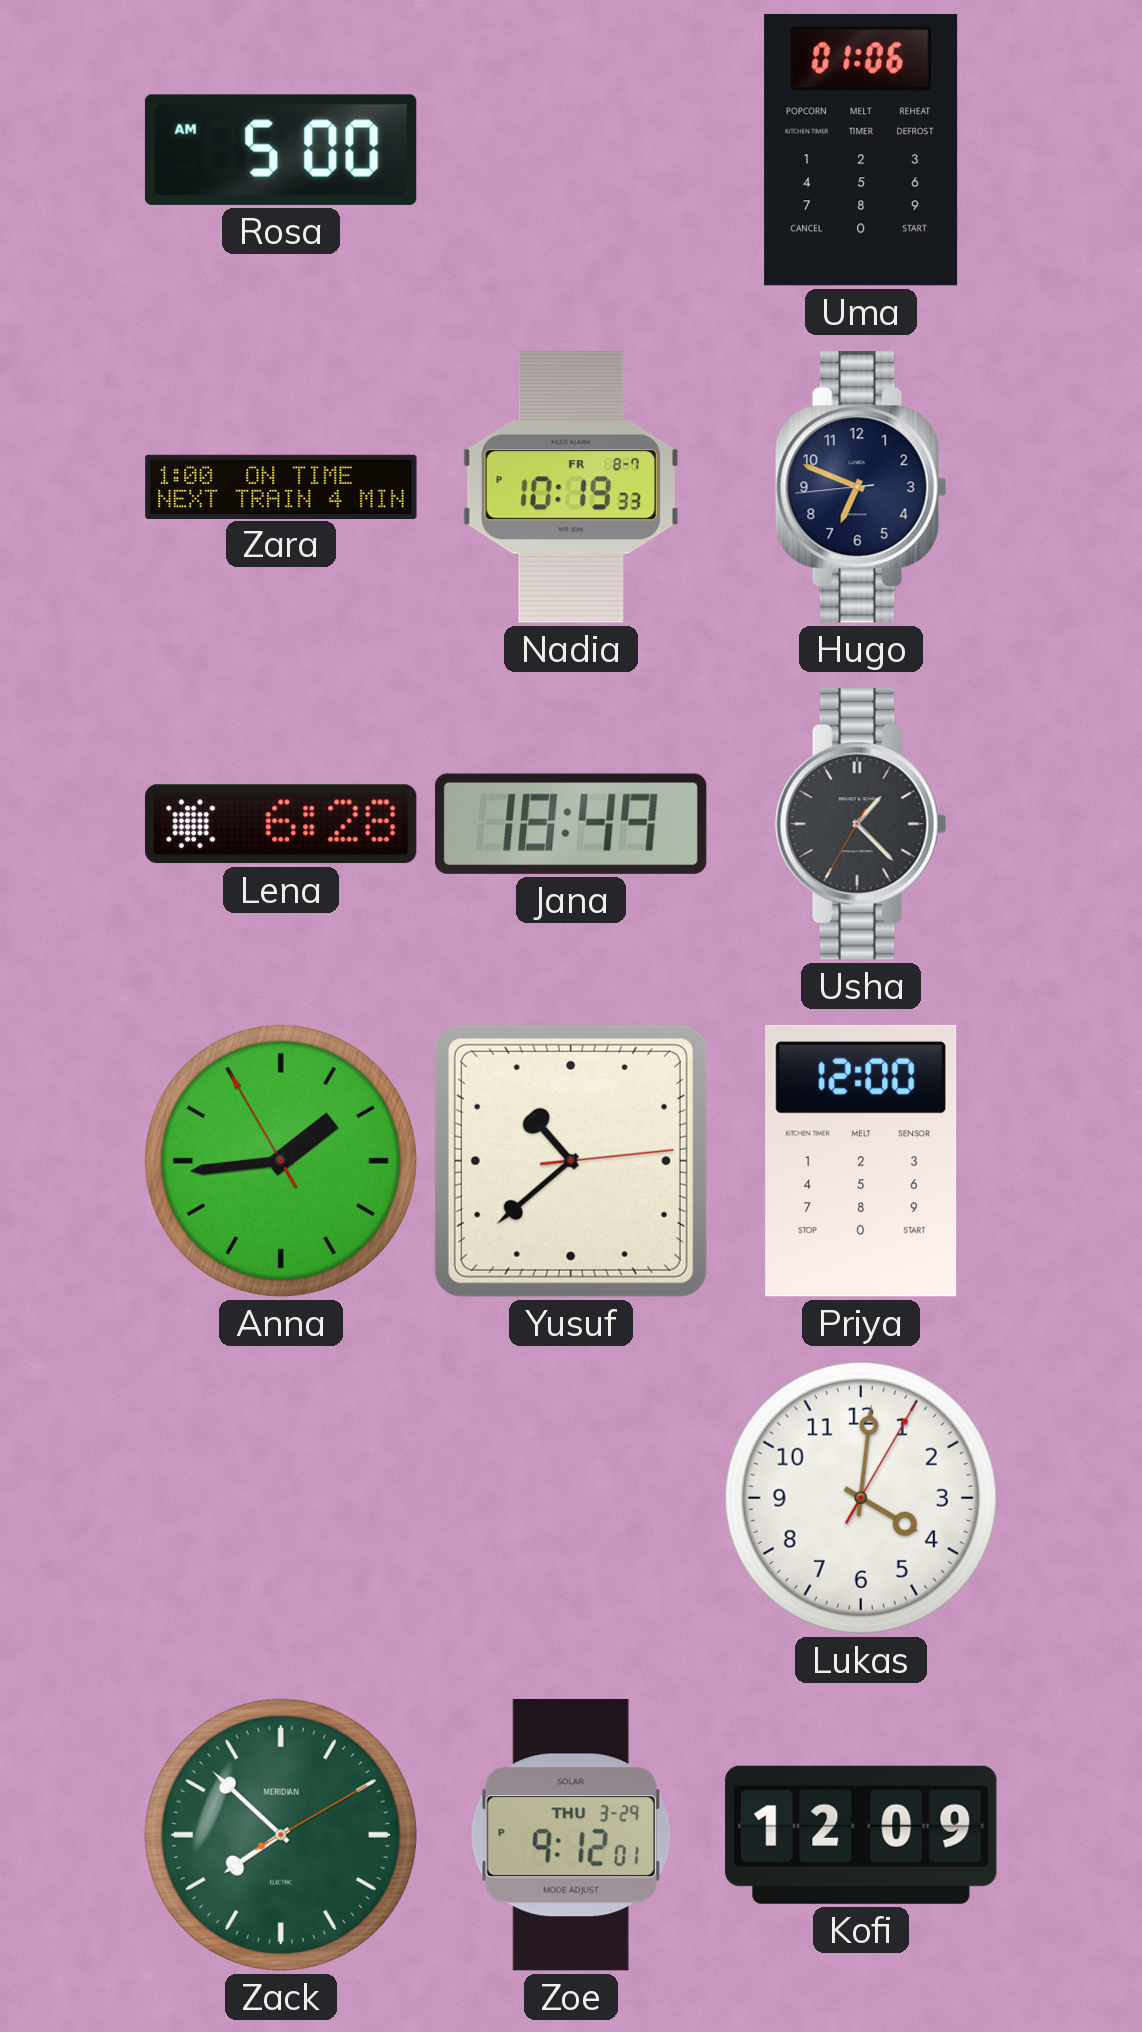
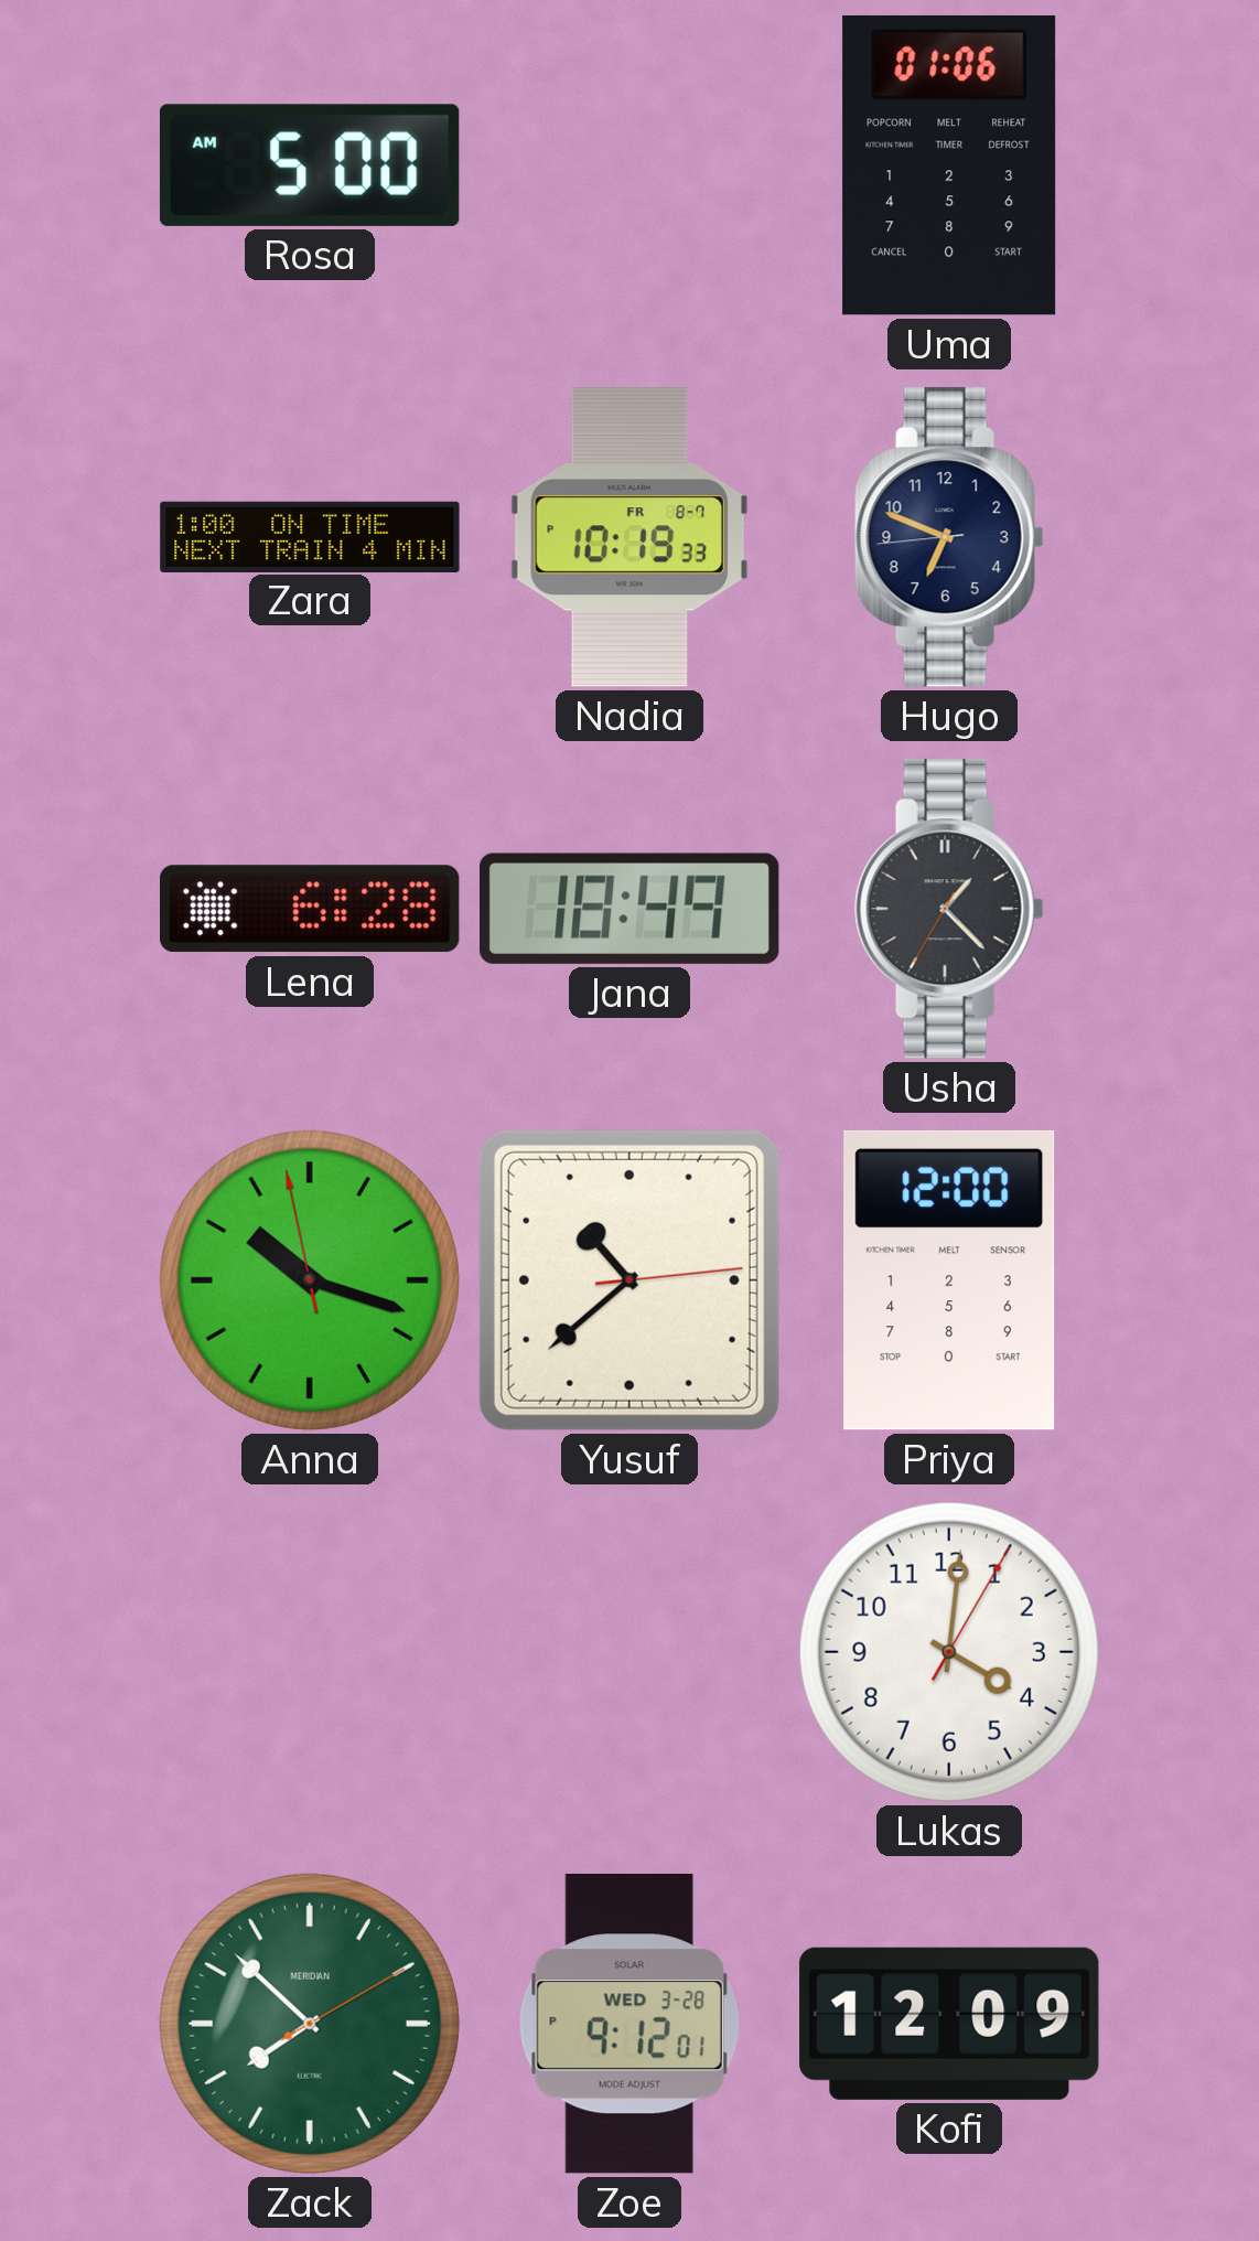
Anna: 1:43 -> 10:17
Zoe date: THU 3-29 -> WED 3-28
